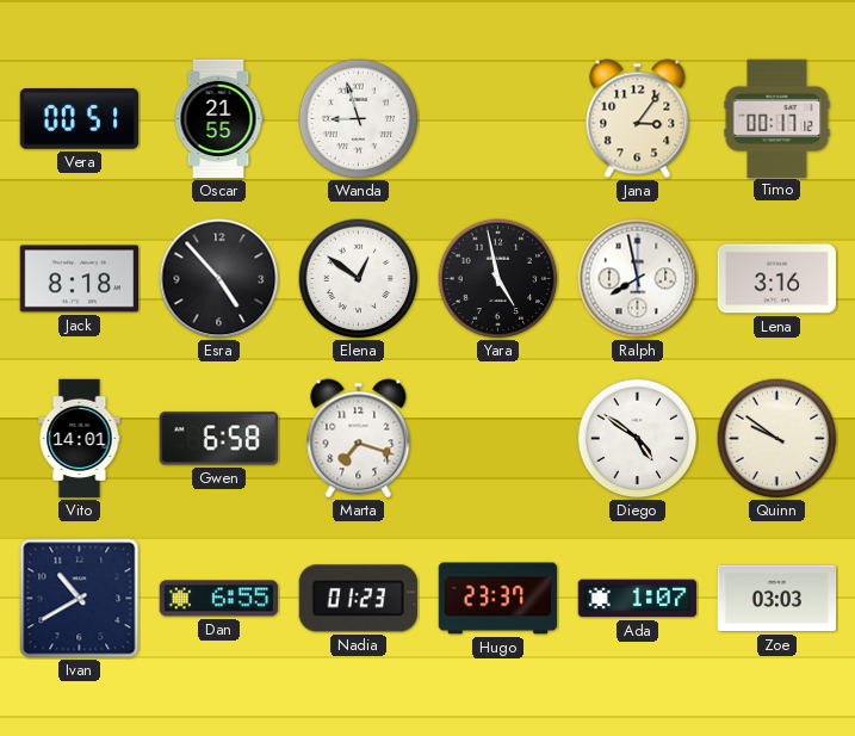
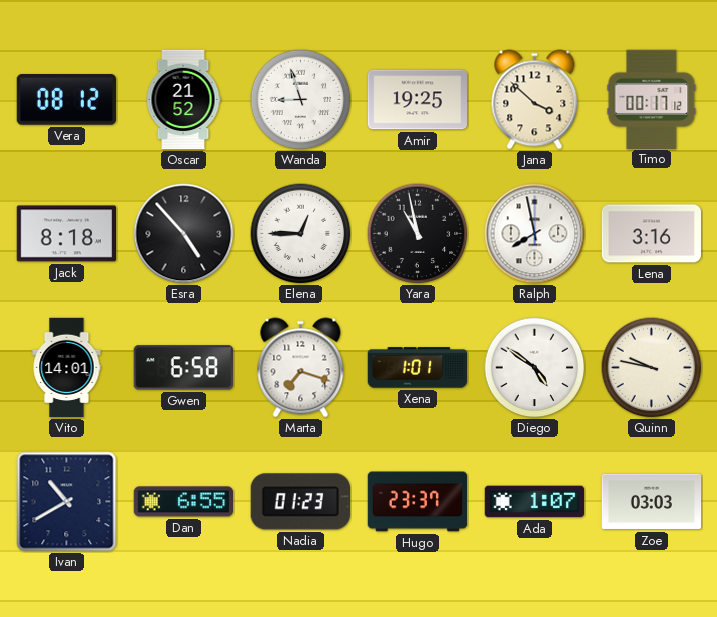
Vera: 00:51 -> 08:12
Oscar: 21:55 -> 21:52
Amir: none -> 19:25
Jana: 3:06 -> 3:52
Elena: 12:51 -> 12:45
Yara: 4:58 -> 10:58
Xena: none -> 1:01
Quinn: 9:51 -> 9:47
